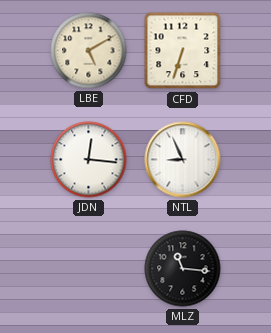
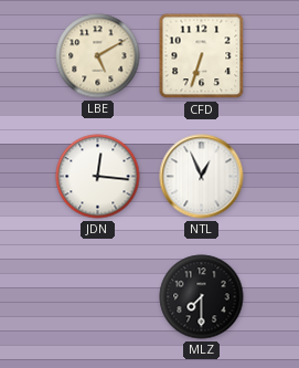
NTL: 8:56 -> 12:56
MLZ: 11:16 -> 7:30
